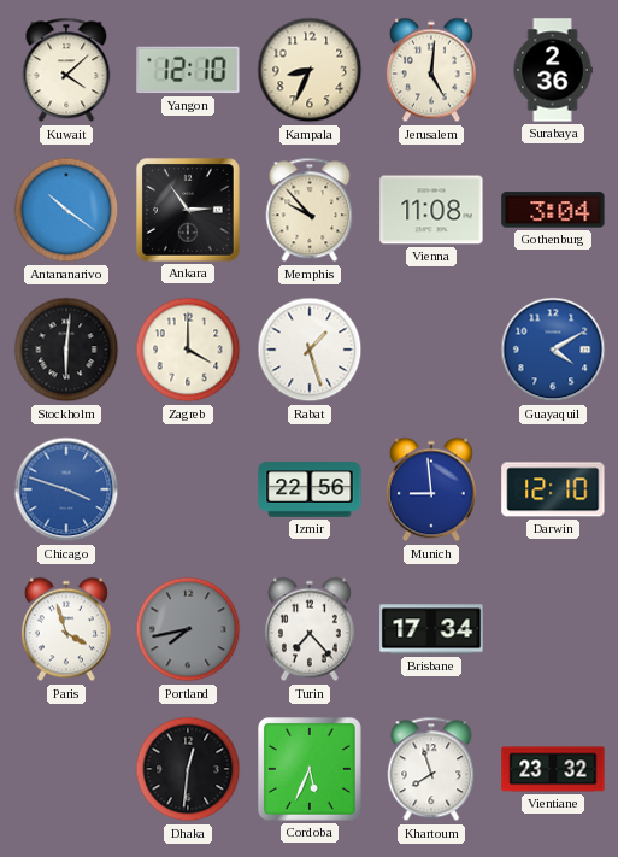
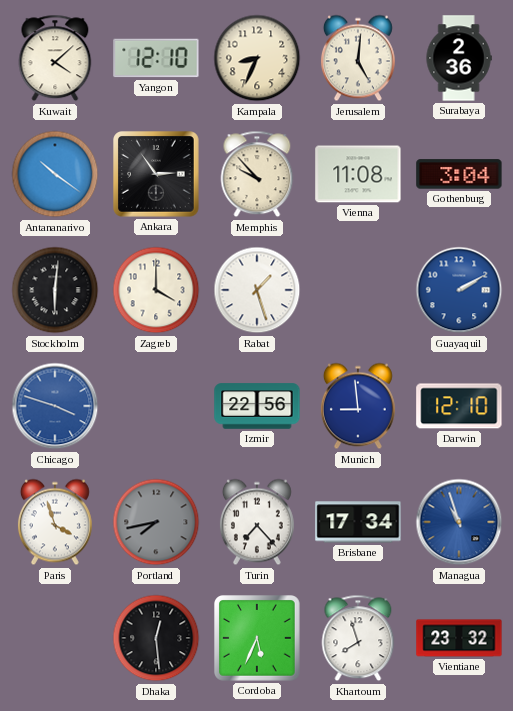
Guayaquil: 4:10 -> 2:10
Managua: none -> 10:57
Dhaka: 12:31 -> 12:29
